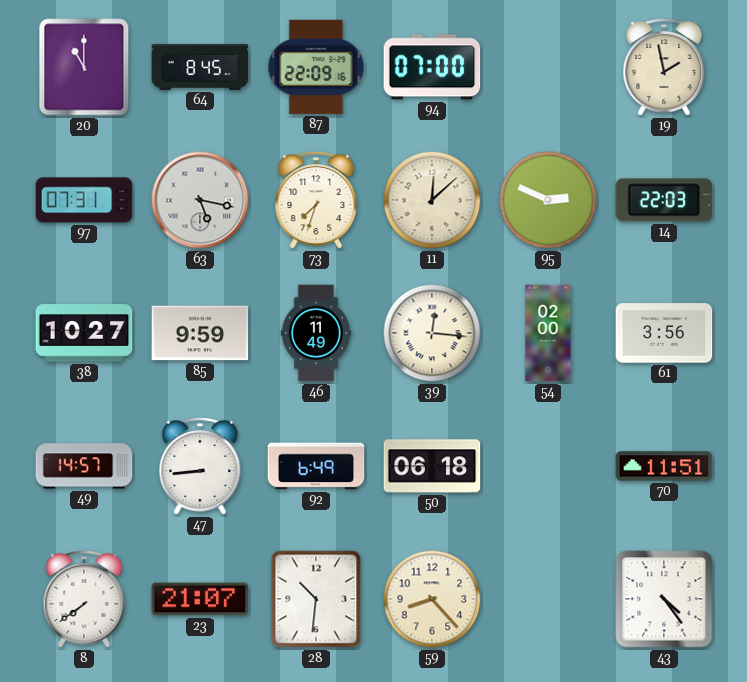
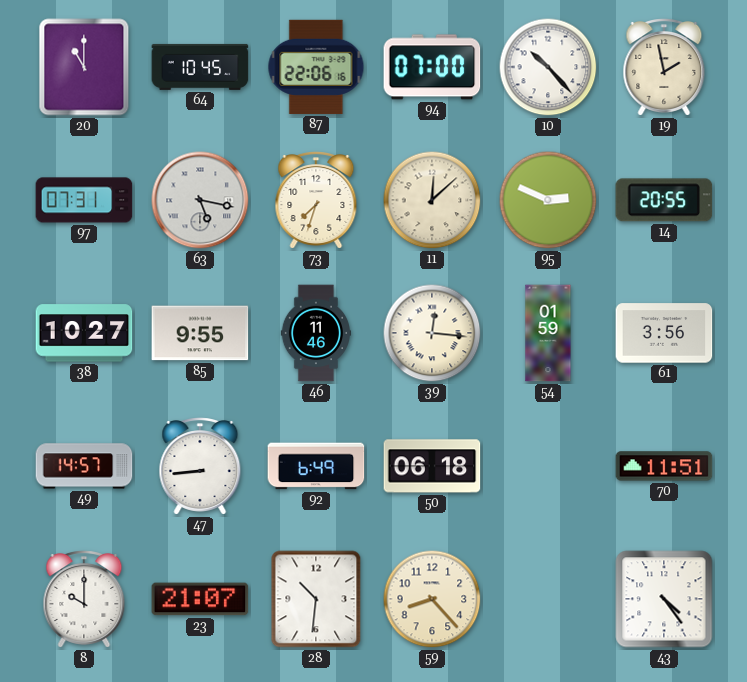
64: 8:45 -> 10:45
87: 22:09 -> 22:06
10: none -> 10:23
14: 22:03 -> 20:55
85: 9:59 -> 9:55
46: 11:49 -> 11:46
54: 02:00 -> 01:59
8: 7:39 -> 10:00
